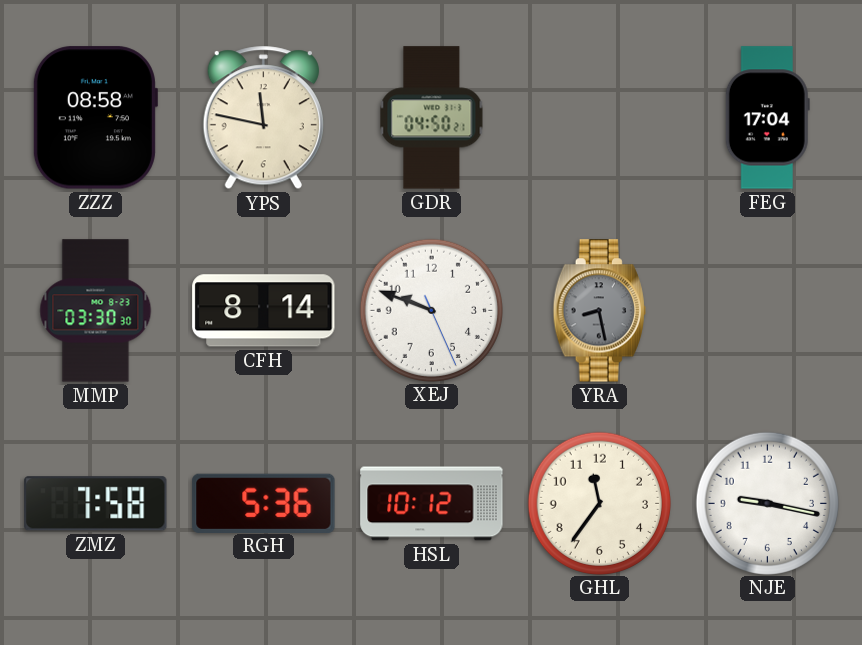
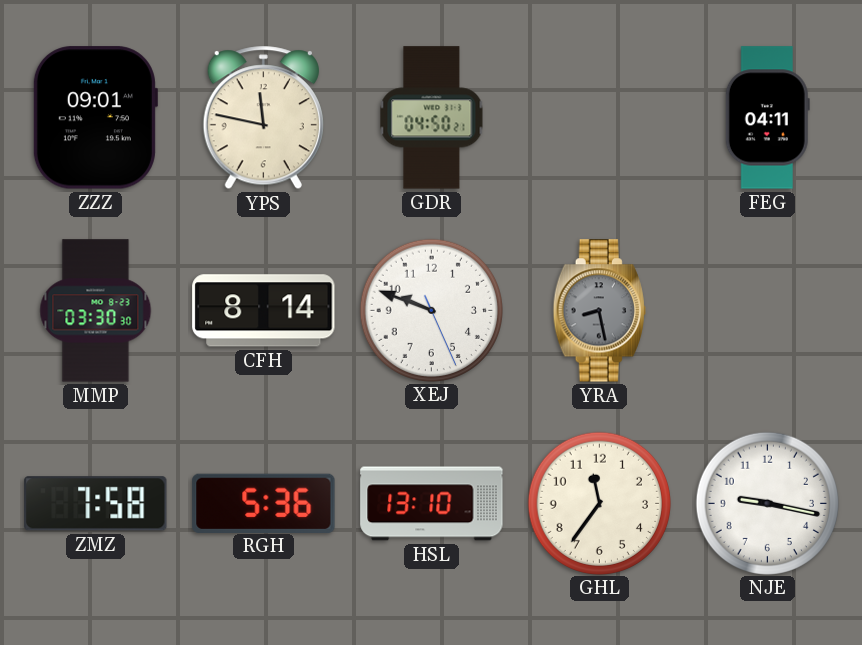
ZZZ: 08:58 -> 09:01
FEG: 17:04 -> 04:11
HSL: 10:12 -> 13:10
